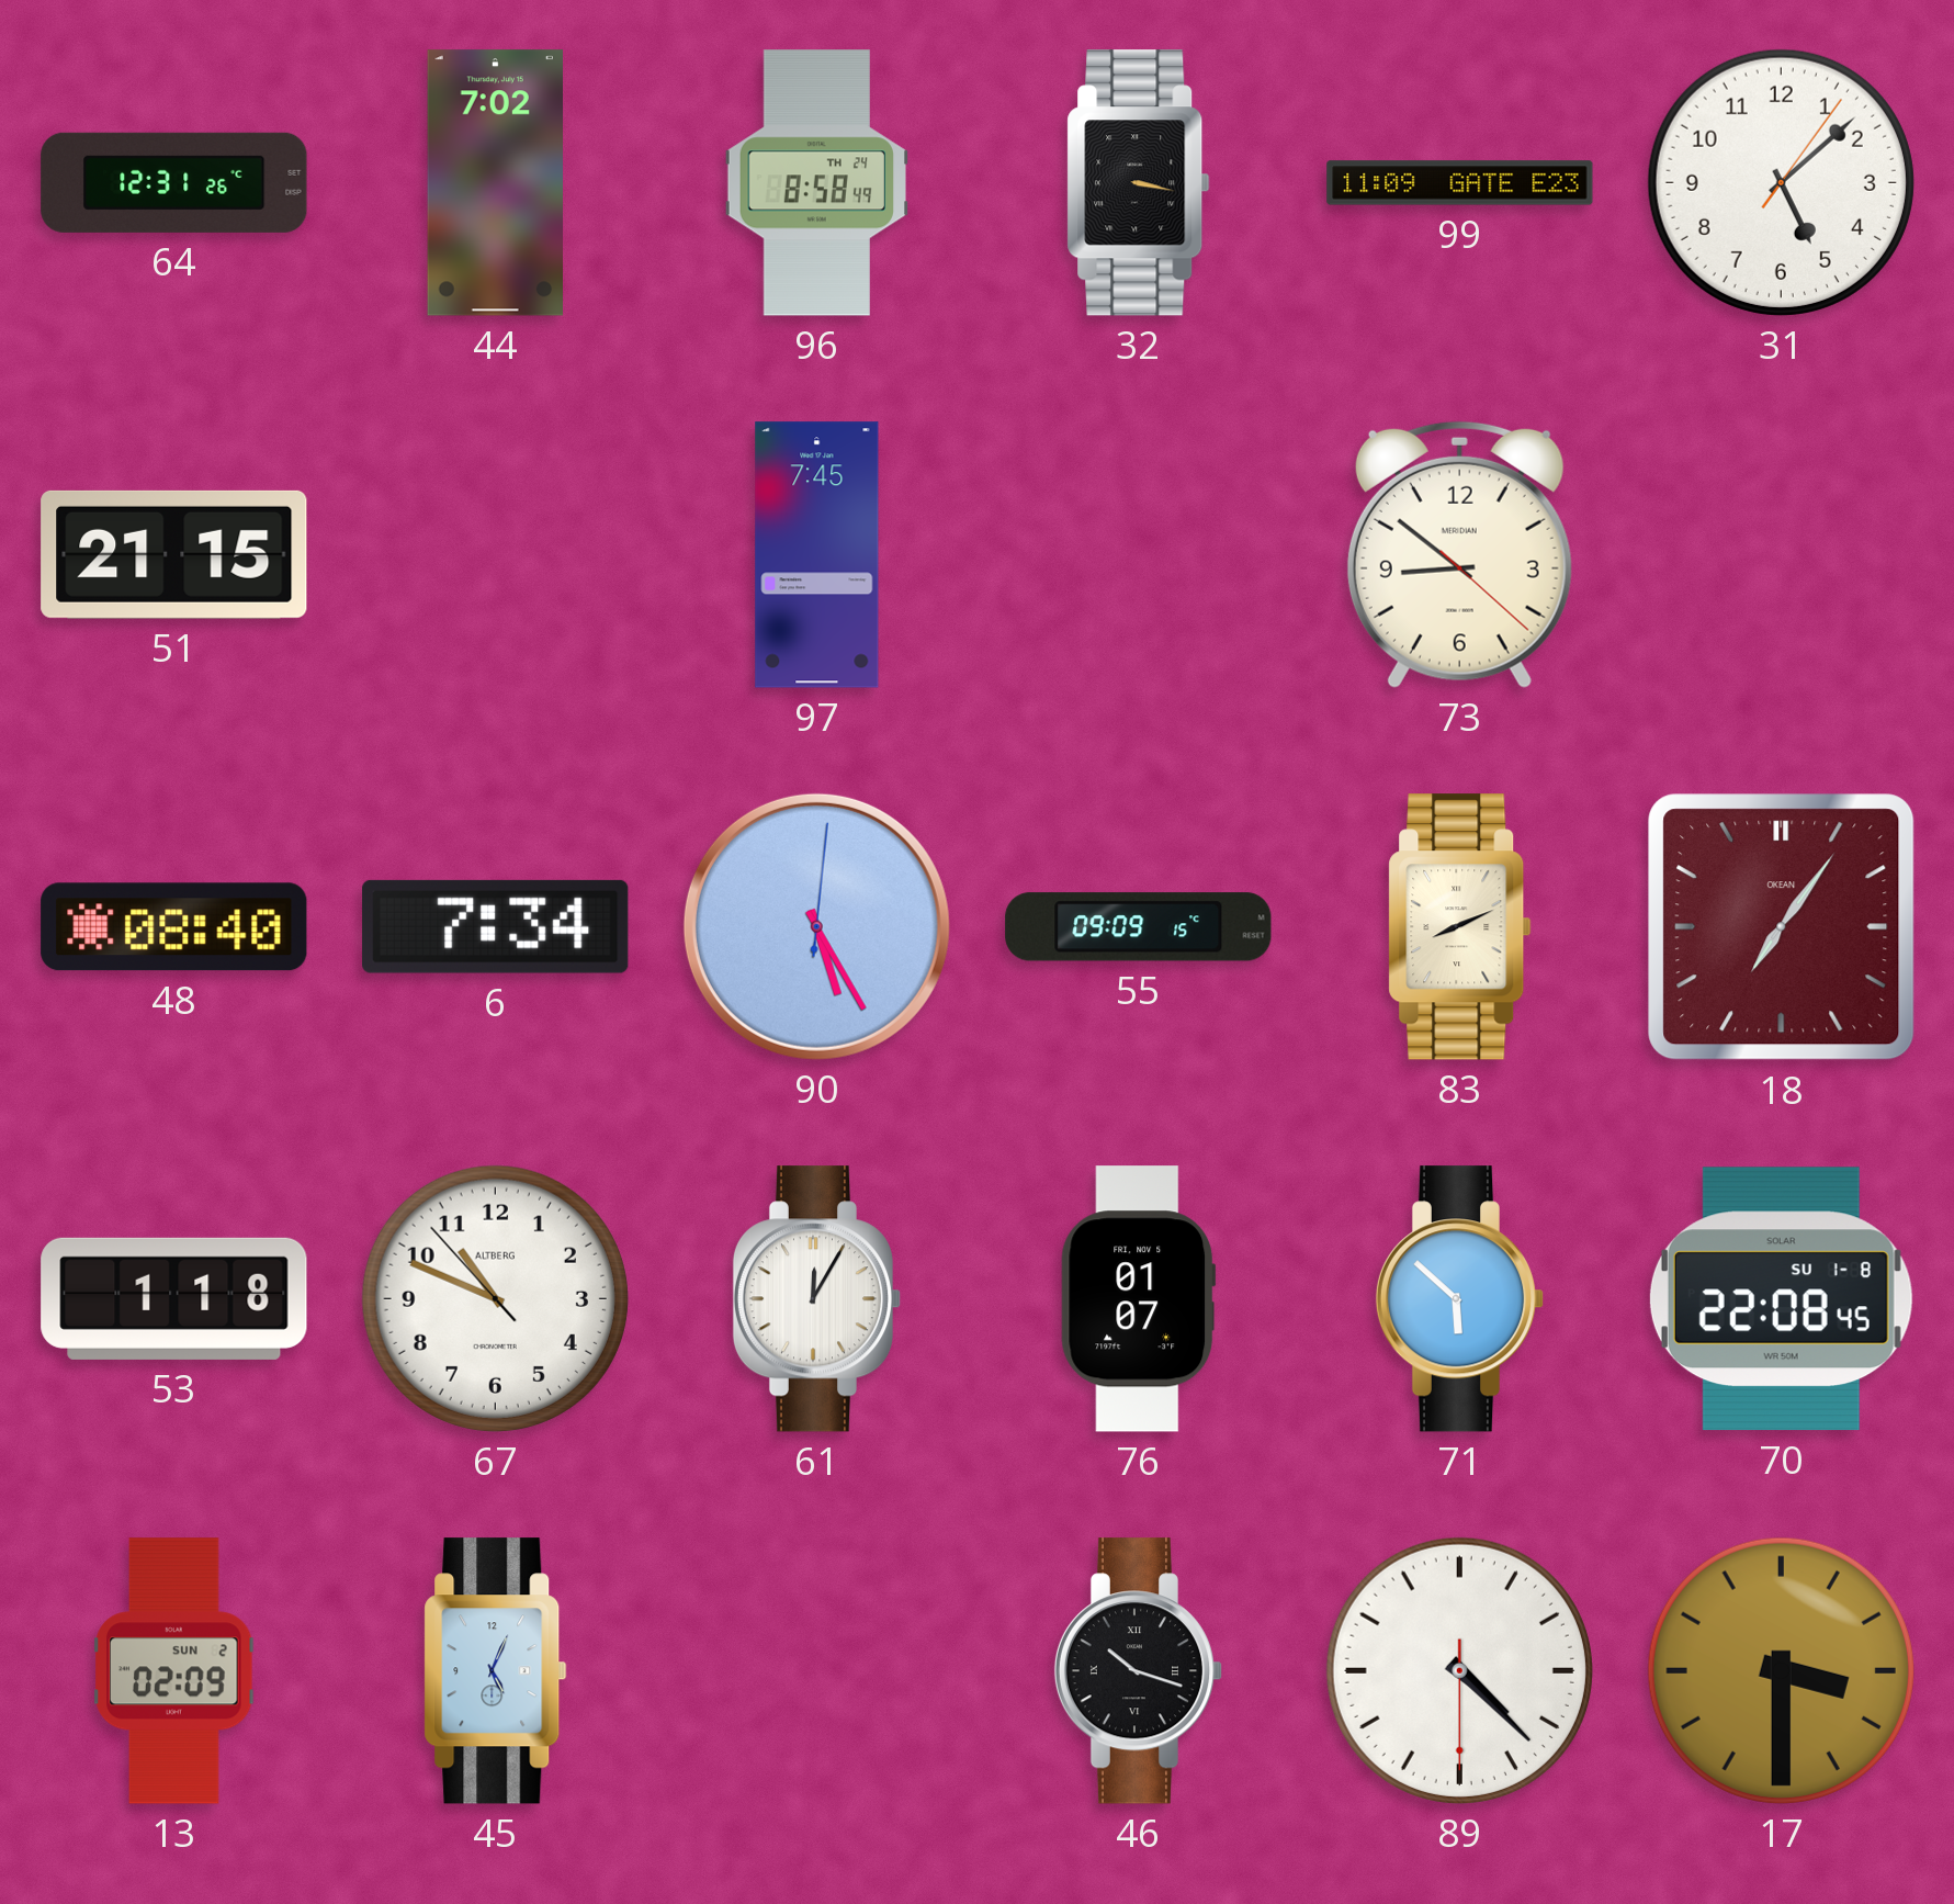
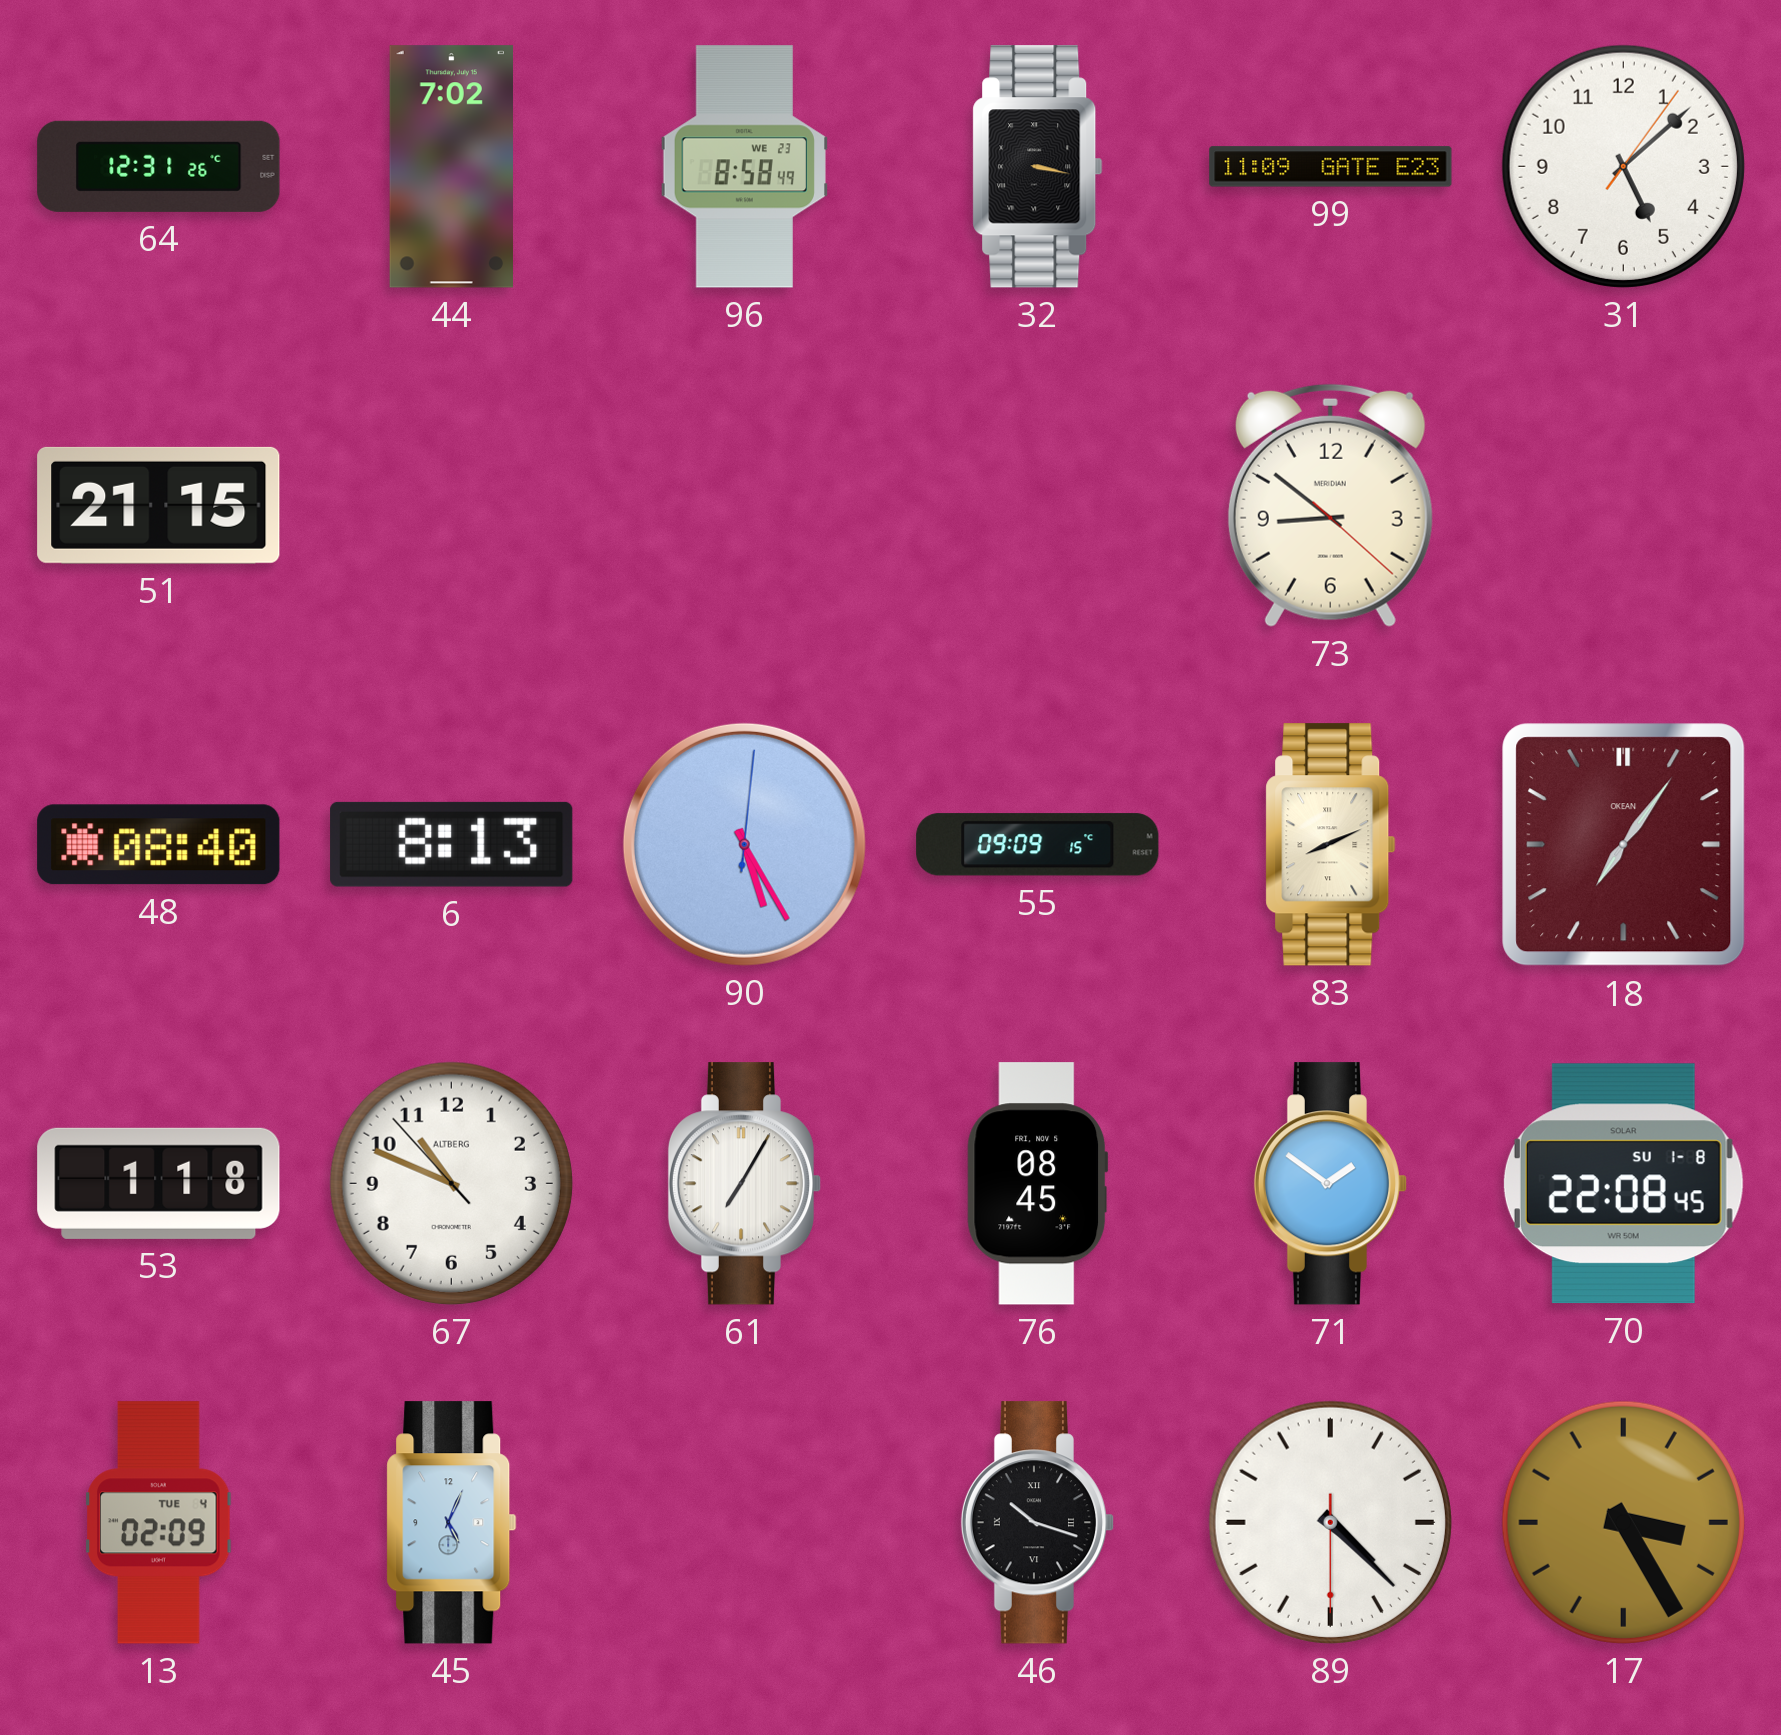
96 date: TH 24 -> WE 23
97: 7:45 -> none
6: 7:34 -> 8:13
61: 12:05 -> 7:05
76: 01:07 -> 08:45
71: 5:52 -> 1:51
13 date: SUN 2 -> TUE 4
17: 3:30 -> 3:25
